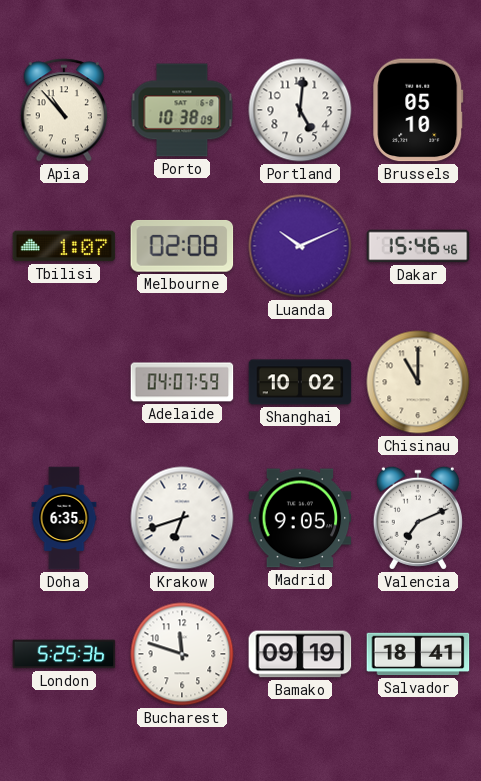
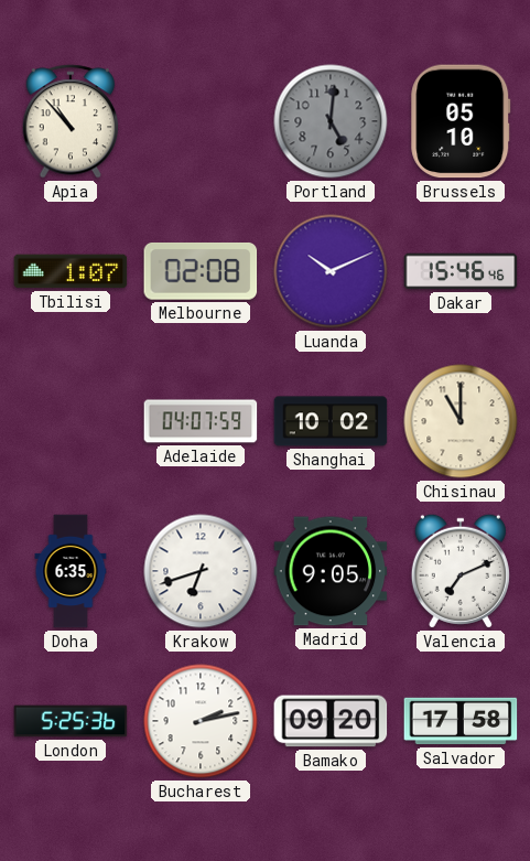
Porto: 10:38 -> none
Portland dial: white -> grey
Bucharest: 11:48 -> 2:13
Bamako: 09:19 -> 09:20
Salvador: 18:41 -> 17:58
